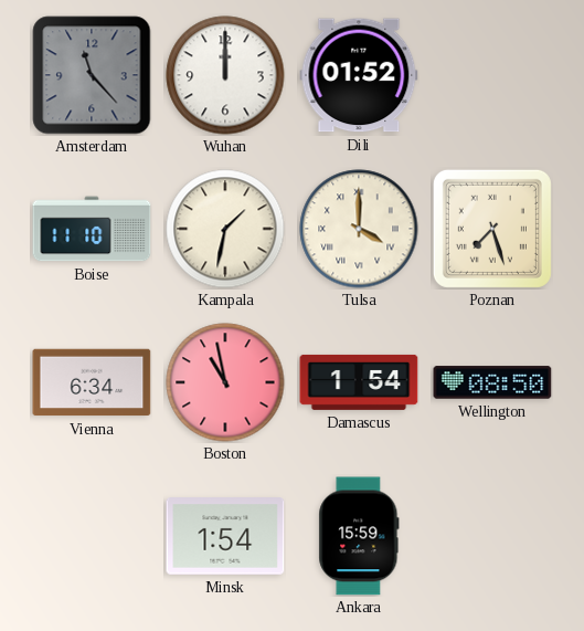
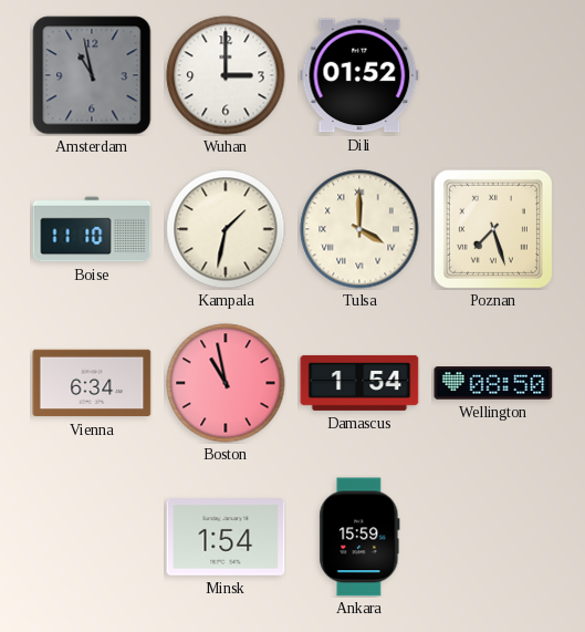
Amsterdam: 11:23 -> 10:58
Wuhan: 12:00 -> 3:00
